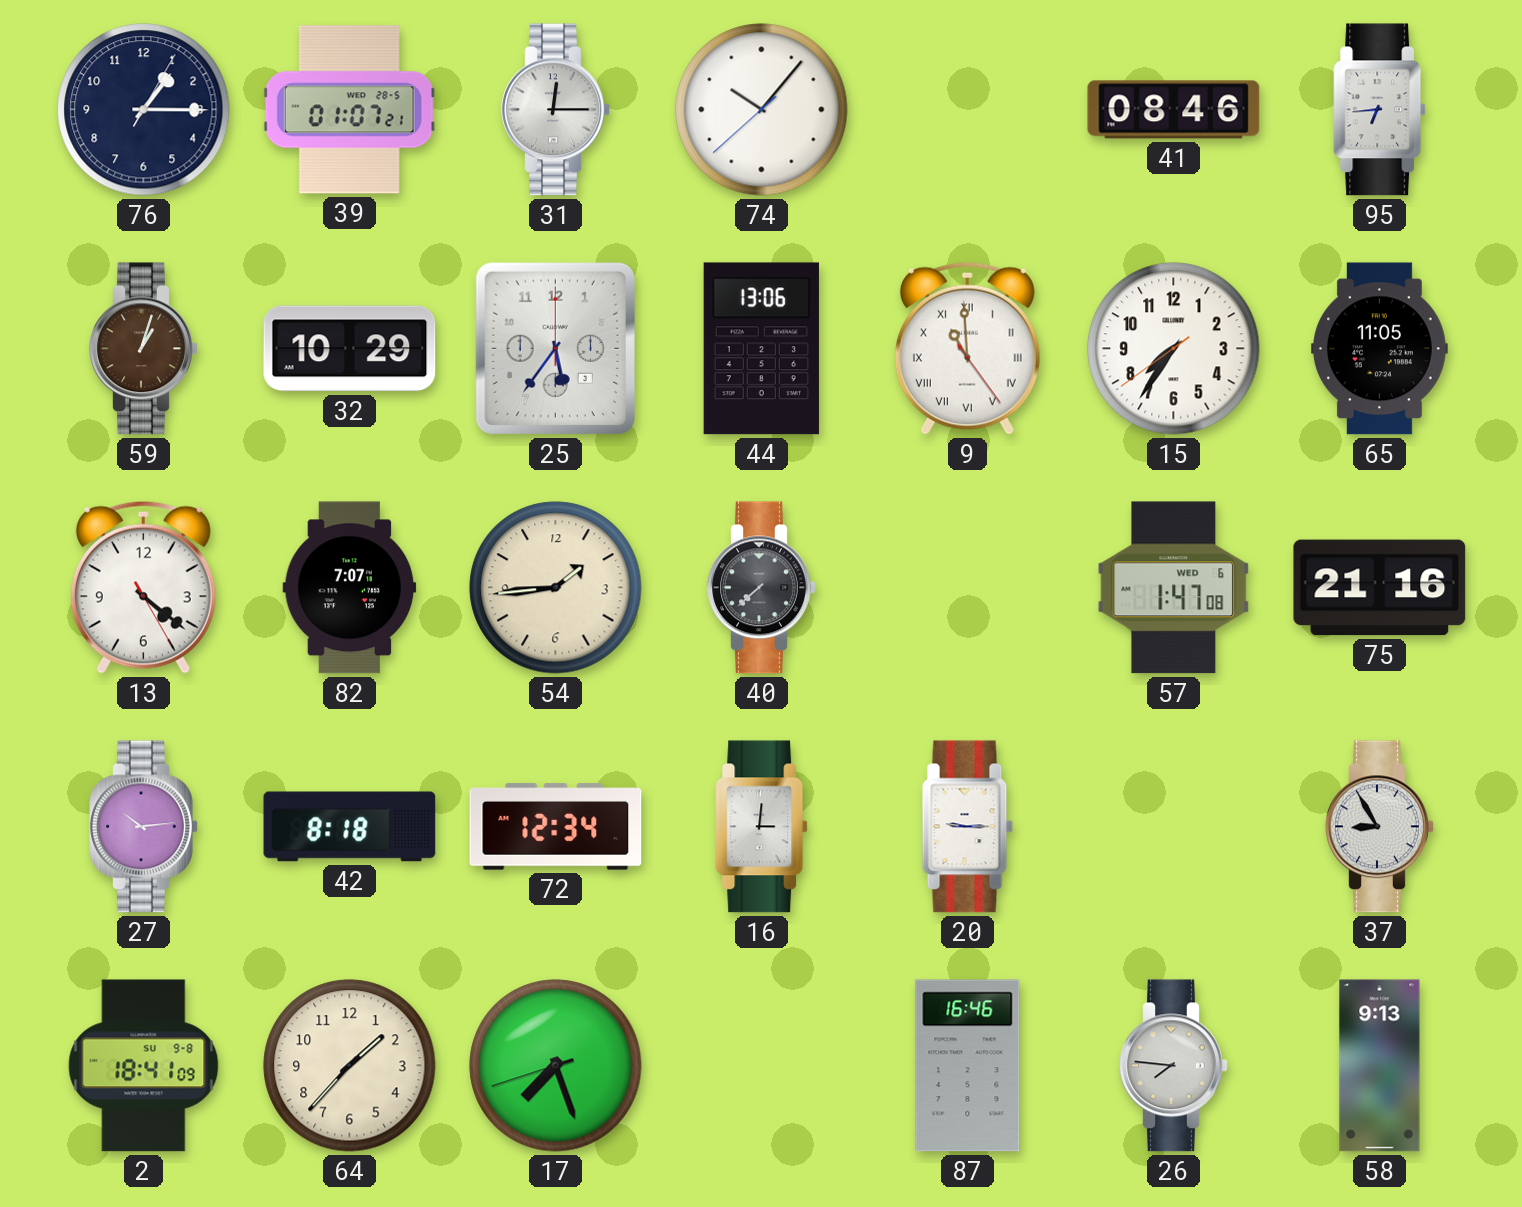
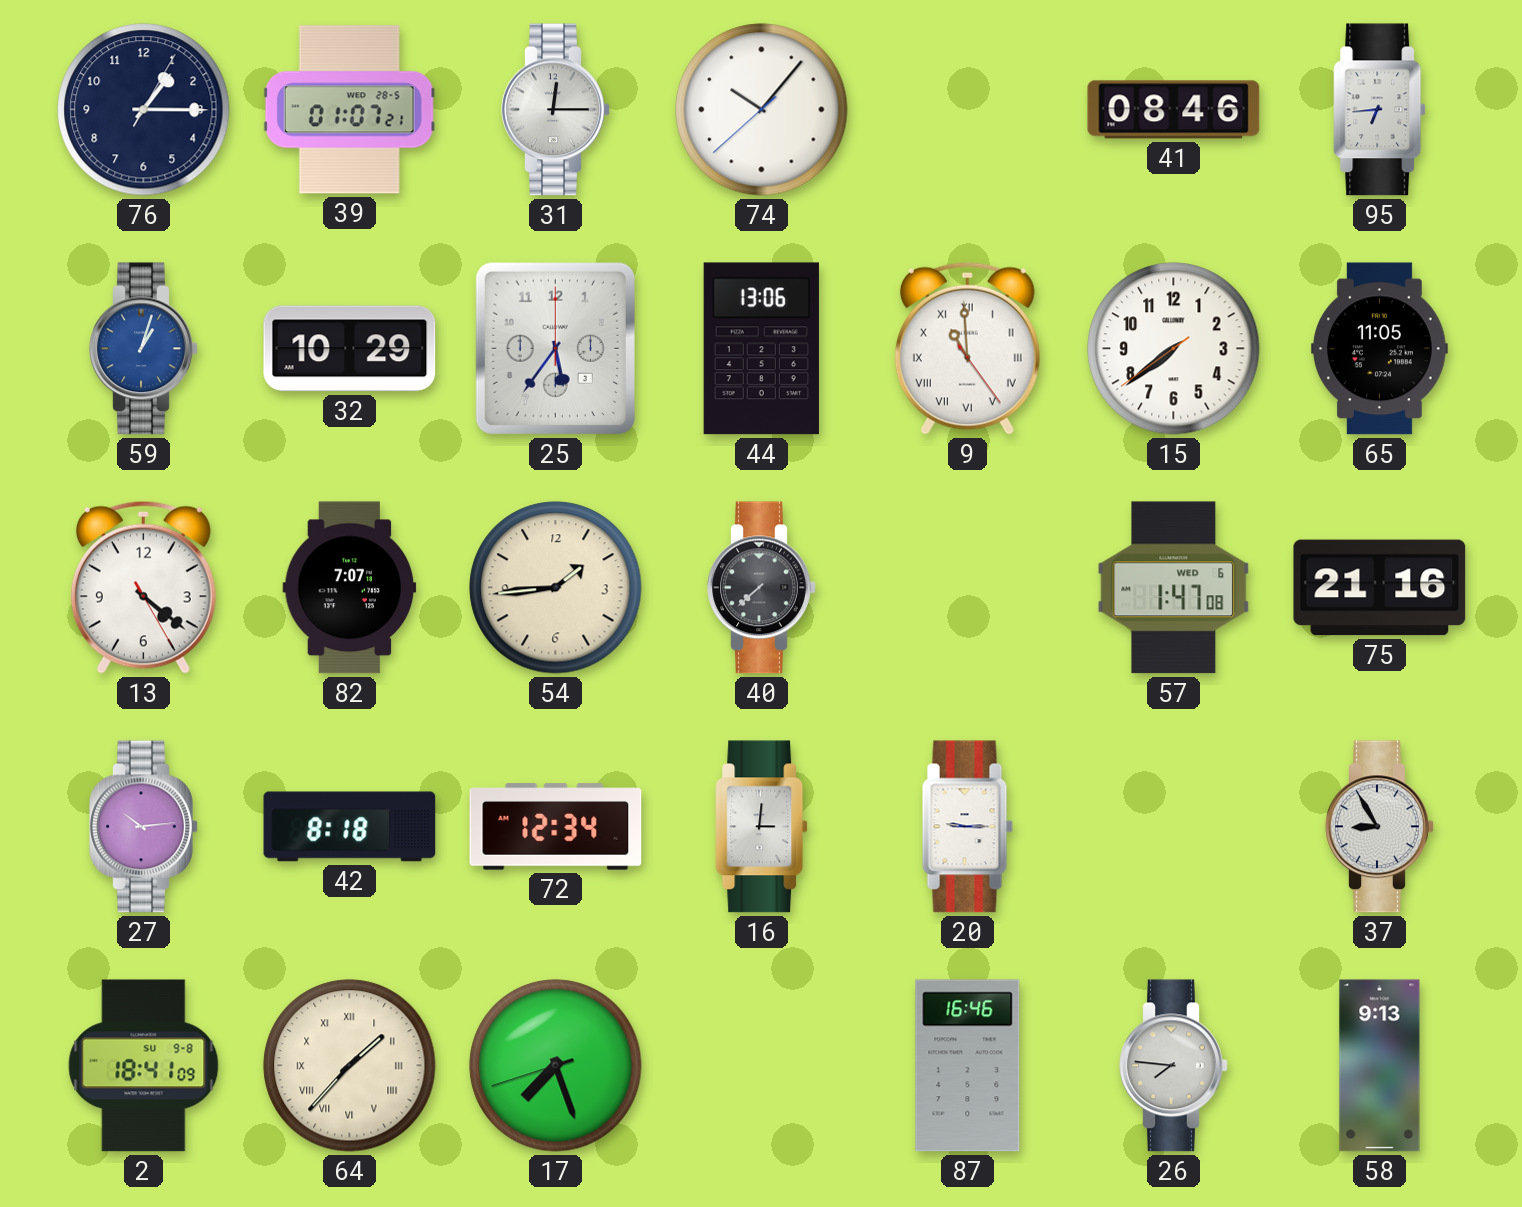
59 dial: brown -> blue
15: 7:35 -> 7:38
64 numerals: Arabic -> Roman
